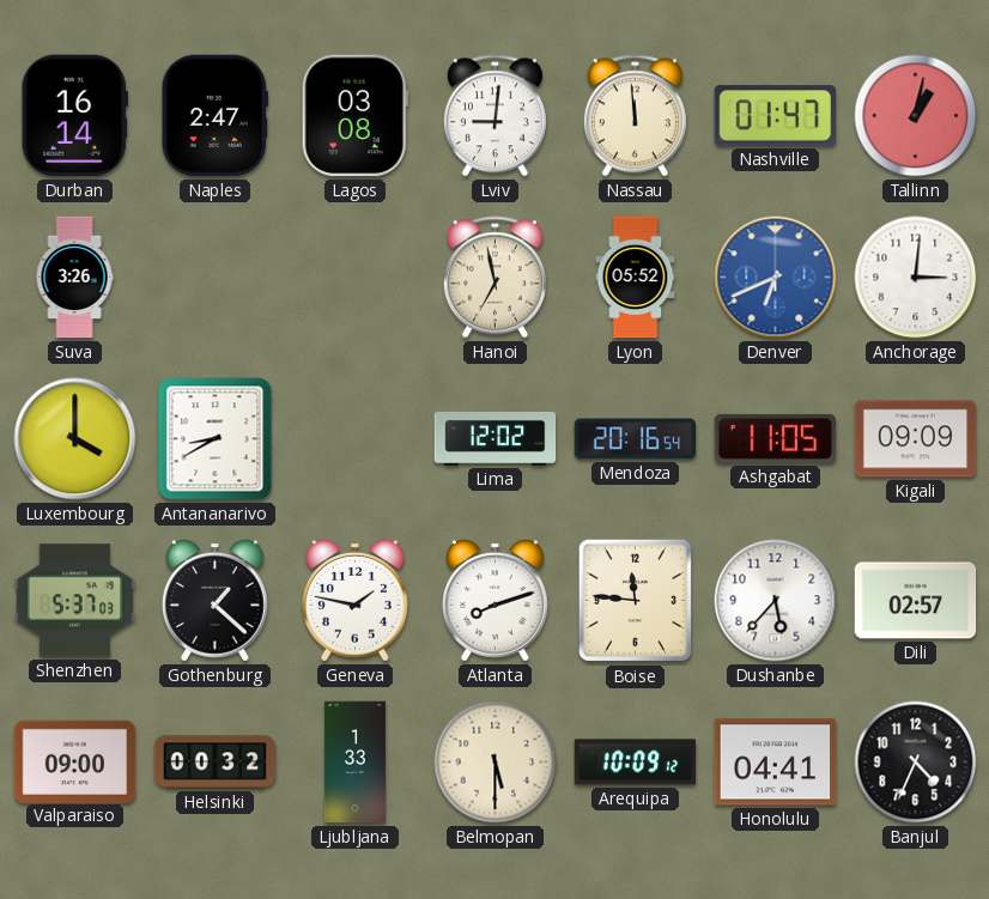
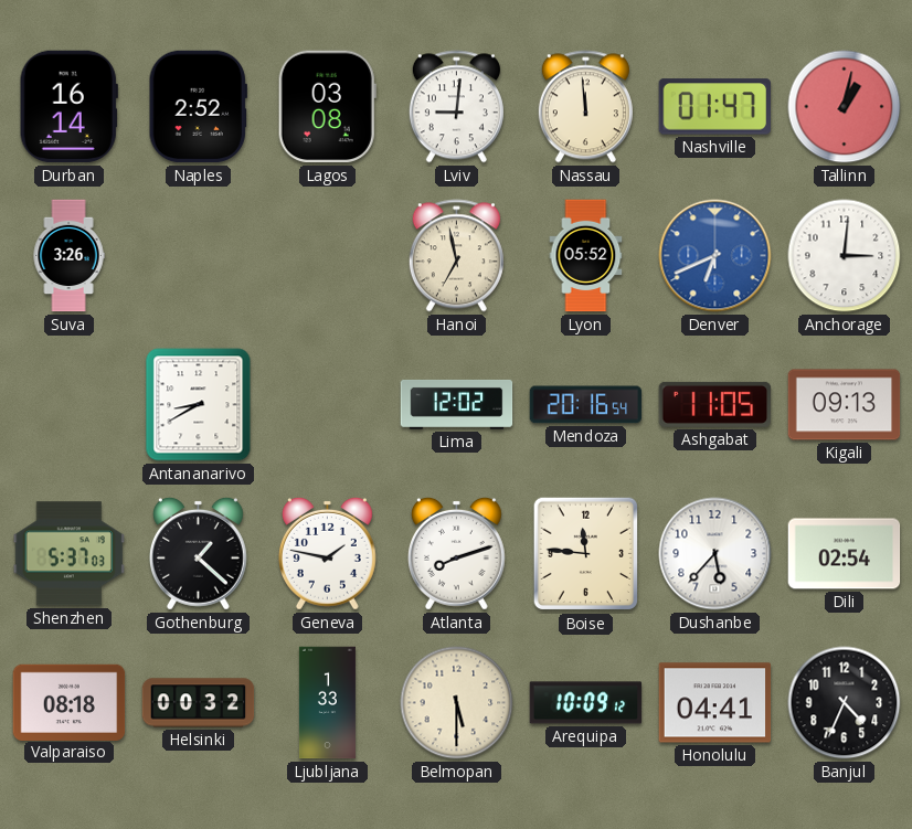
Naples: 2:47 -> 2:52
Luxembourg: 4:00 -> none
Kigali: 09:09 -> 09:13
Dili: 02:57 -> 02:54
Valparaiso: 09:00 -> 08:18
